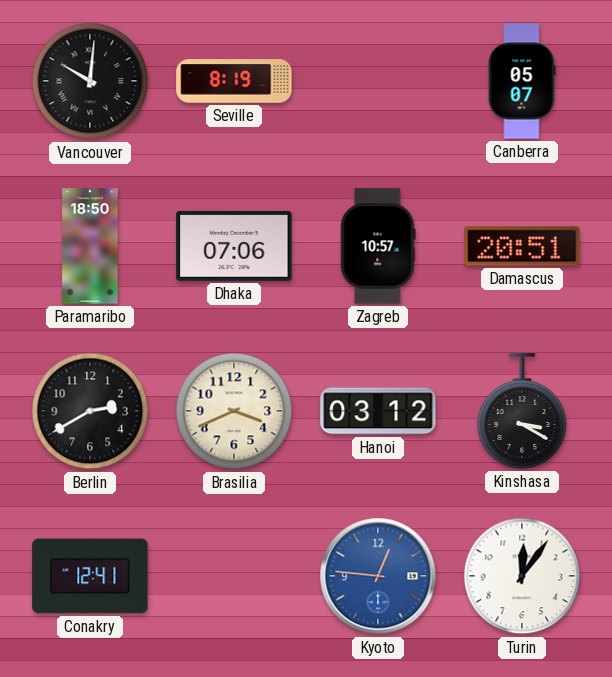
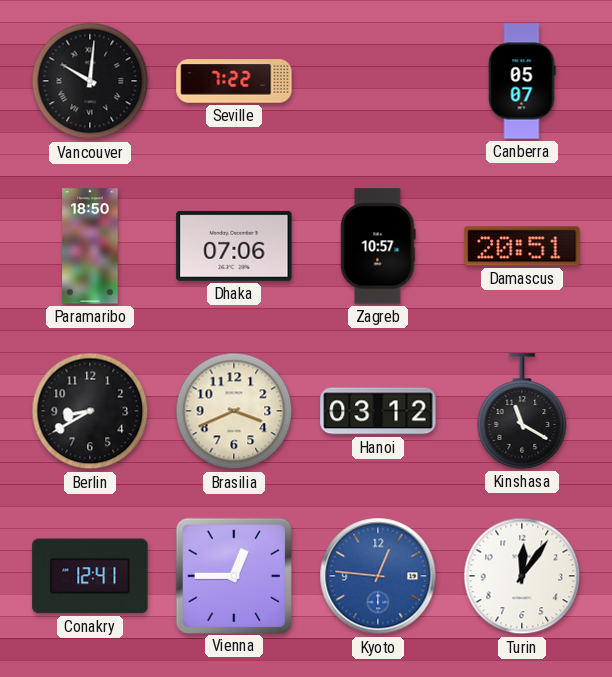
Seville: 8:19 -> 7:22
Berlin: 2:40 -> 8:40
Kinshasa: 3:20 -> 11:20
Vienna: none -> 12:45
